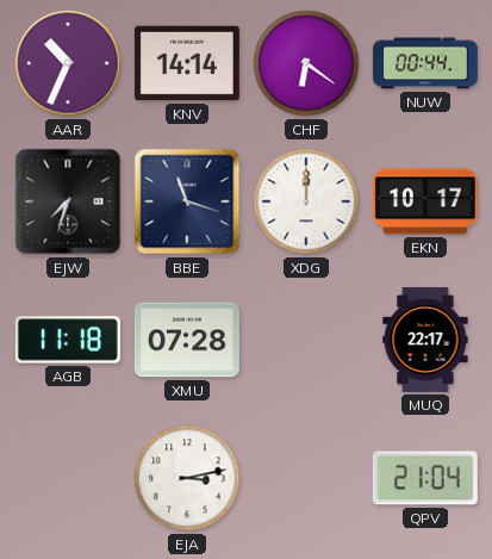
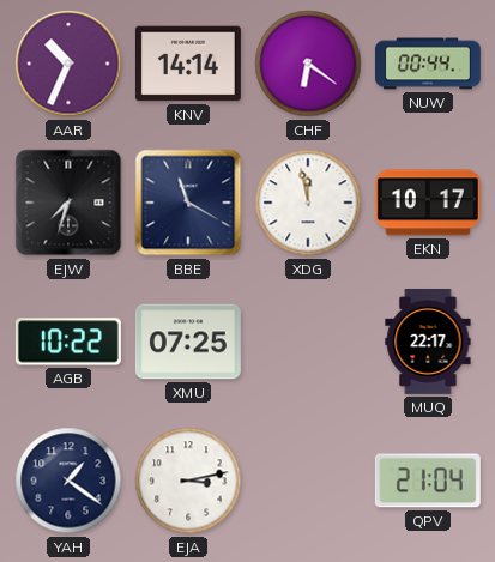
BBE: 11:18 -> 11:20
XDG: 12:00 -> 11:58
AGB: 11:18 -> 10:22
XMU: 07:28 -> 07:25
YAH: none -> 1:21
